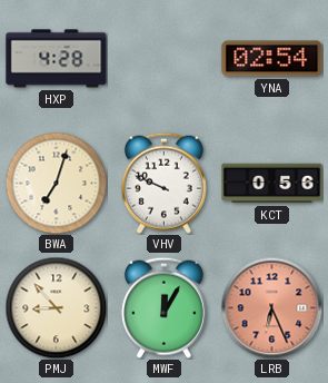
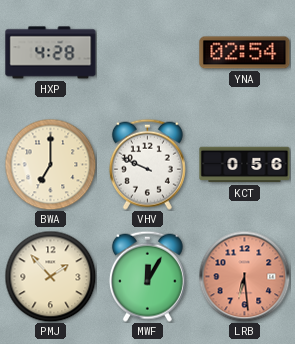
BWA: 7:03 -> 7:00
PMJ: 8:53 -> 1:53
LRB: 6:26 -> 6:29
